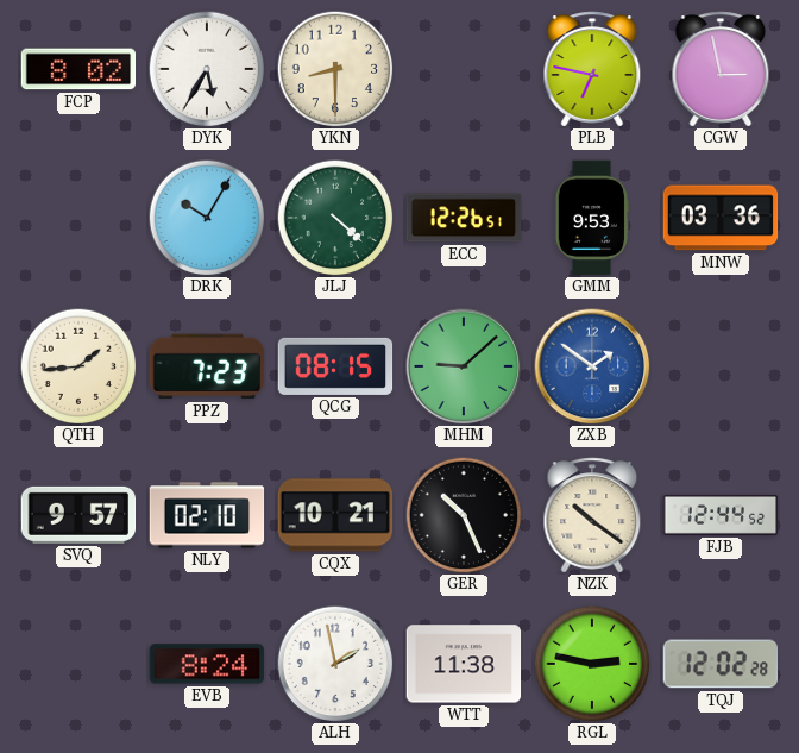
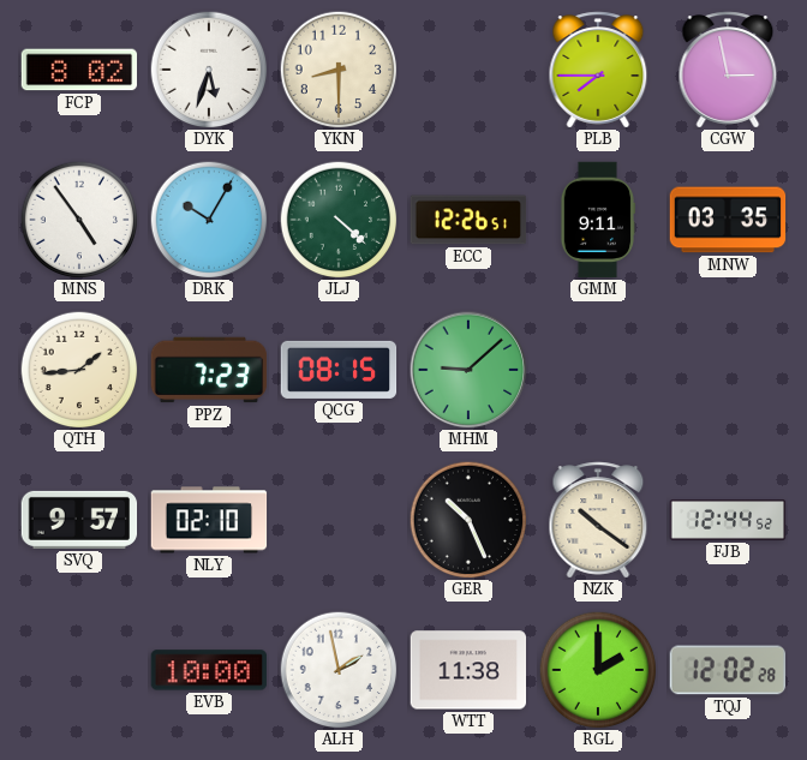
DYK: 5:35 -> 5:33
PLB: 6:47 -> 7:45
MNS: none -> 4:54
GMM: 9:53 -> 9:11
MNW: 03:36 -> 03:35
ZXB: 1:51 -> none
CQX: 10:21 -> none
EVB: 8:24 -> 10:00
RGL: 2:47 -> 2:00
